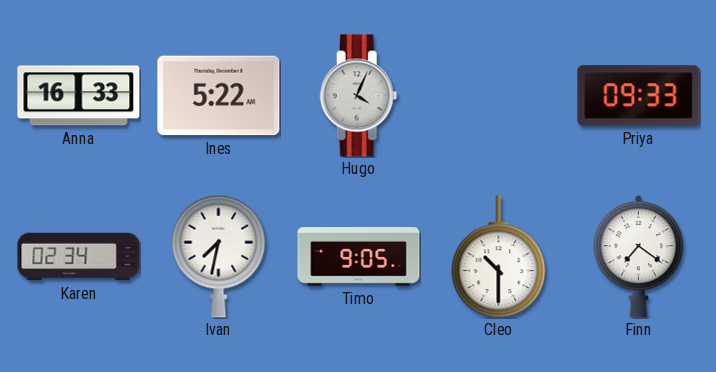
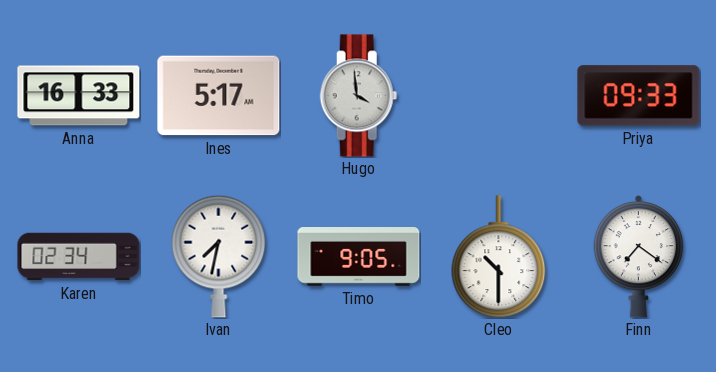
Ines: 5:22 -> 5:17
Hugo: 4:04 -> 3:59
